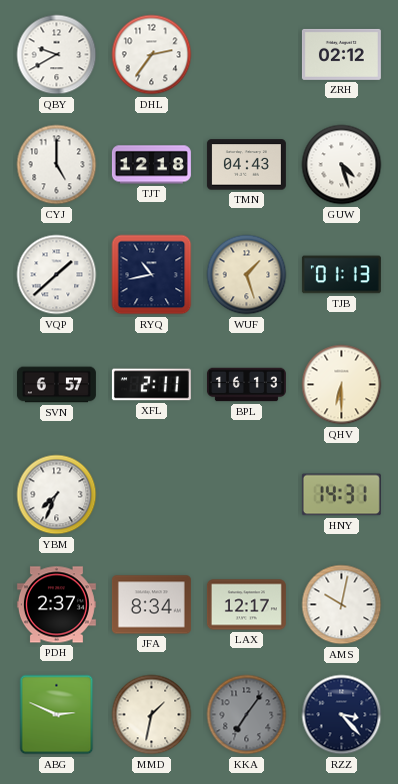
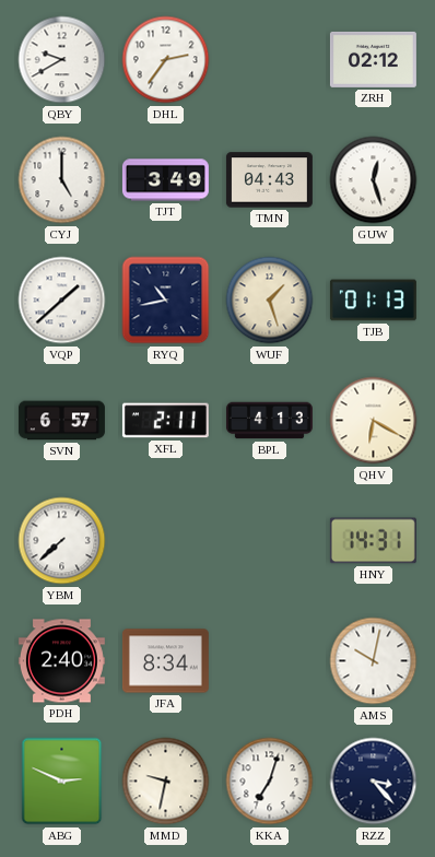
TJT: 12:18 -> 3:49
GUW: 4:27 -> 12:27
BPL: 16:13 -> 4:13
QHV: 6:30 -> 6:20
YBM: 7:34 -> 7:38
PDH: 2:37 -> 2:40
LAX: 12:17 -> none
MMD: 1:32 -> 9:32
KKA: 7:06 -> 7:03
KKA dial: grey -> white
